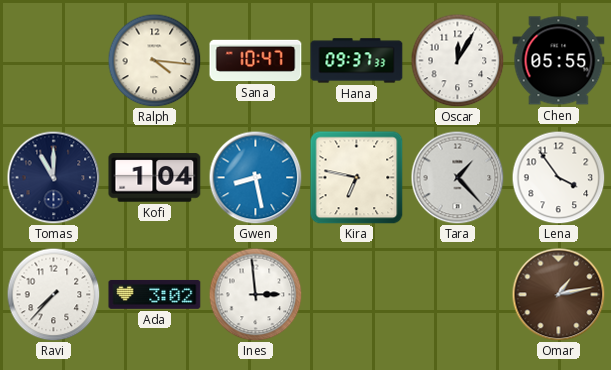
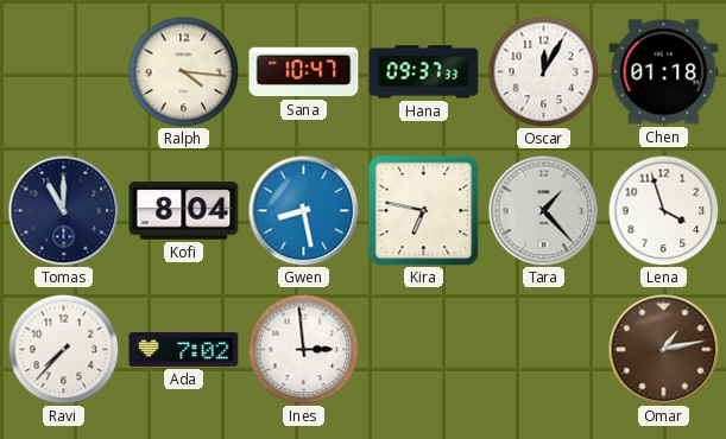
Chen: 05:55 -> 01:18
Kofi: 1:04 -> 8:04
Lena: 3:54 -> 3:57
Ada: 3:02 -> 7:02
